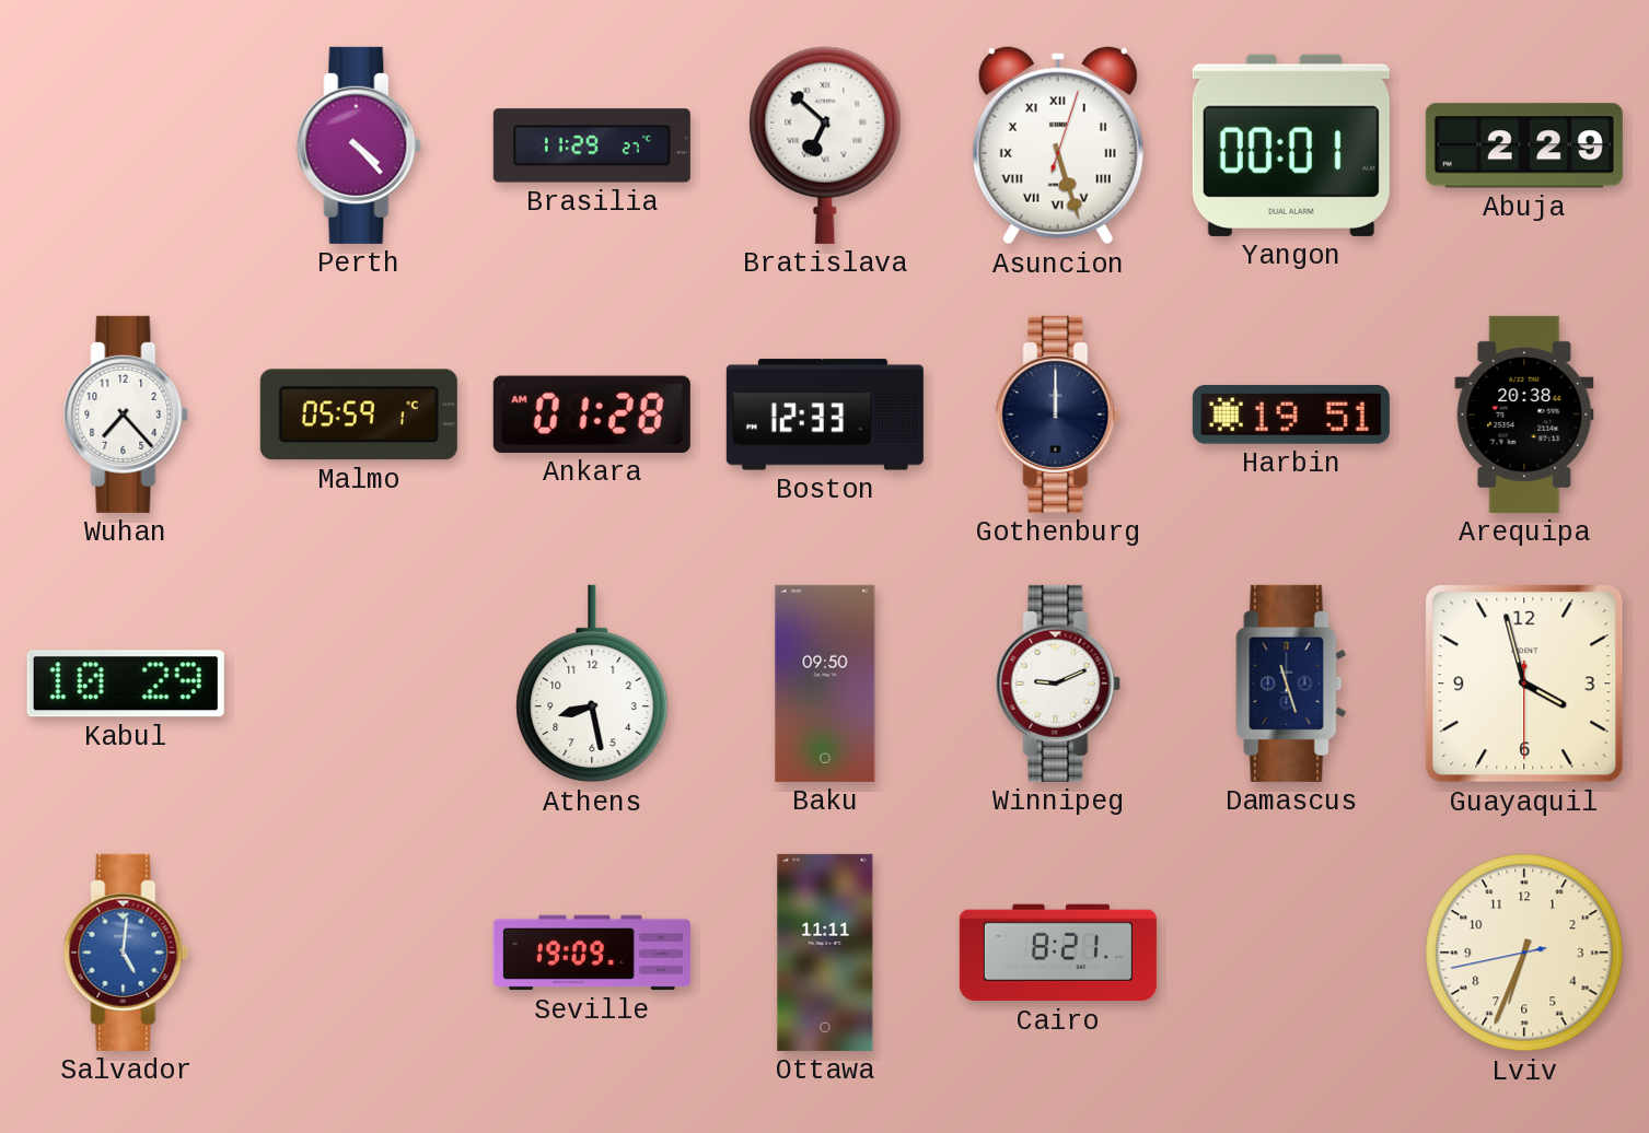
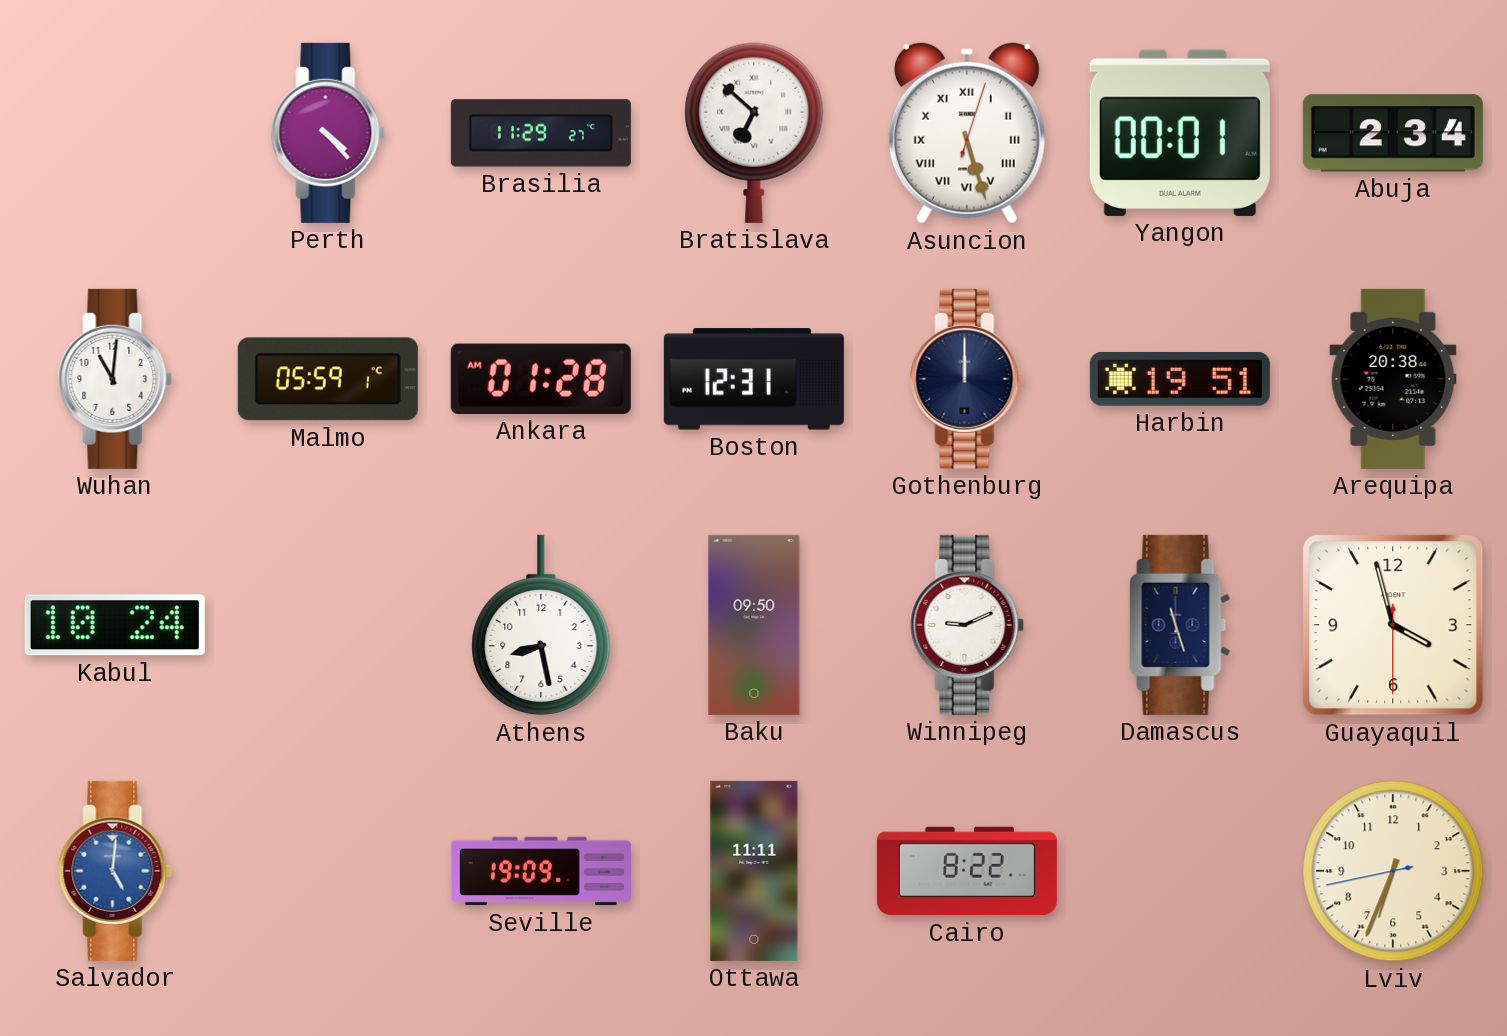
Abuja: 2:29 -> 2:34
Wuhan: 7:23 -> 11:01
Boston: 12:33 -> 12:31
Kabul: 10:29 -> 10:24
Cairo: 8:21 -> 8:22
